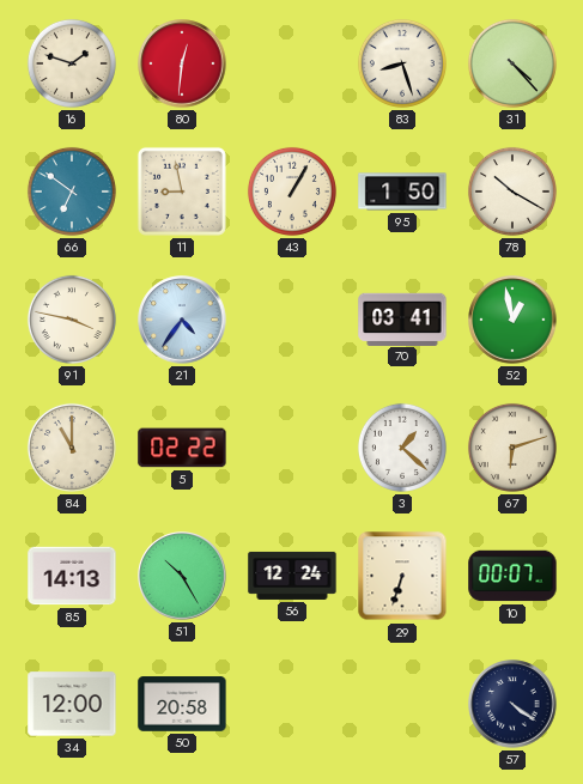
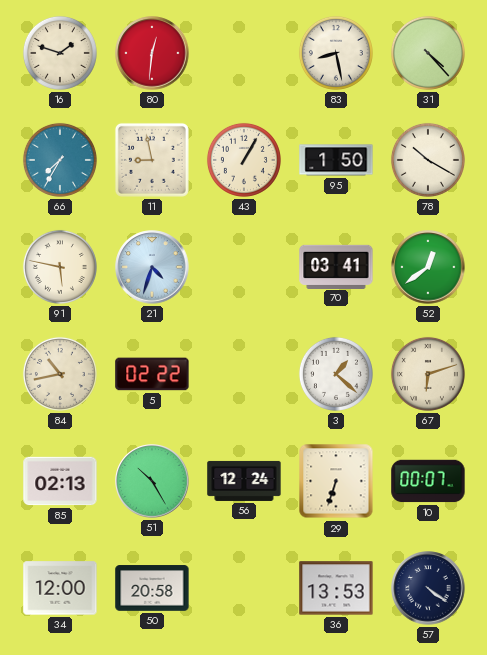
83: 8:27 -> 8:28
66: 6:51 -> 7:35
91: 3:47 -> 5:47
21: 4:36 -> 4:33
52: 12:58 -> 12:39
84: 11:00 -> 10:43
85: 14:13 -> 02:13
36: none -> 13:53
